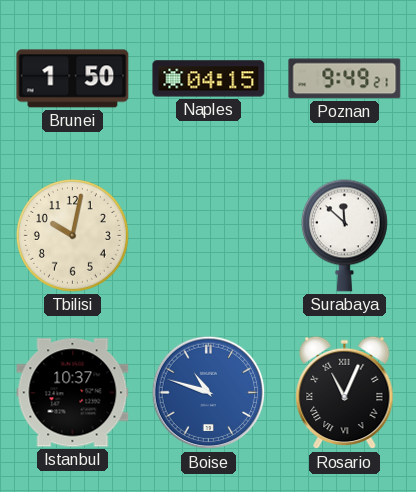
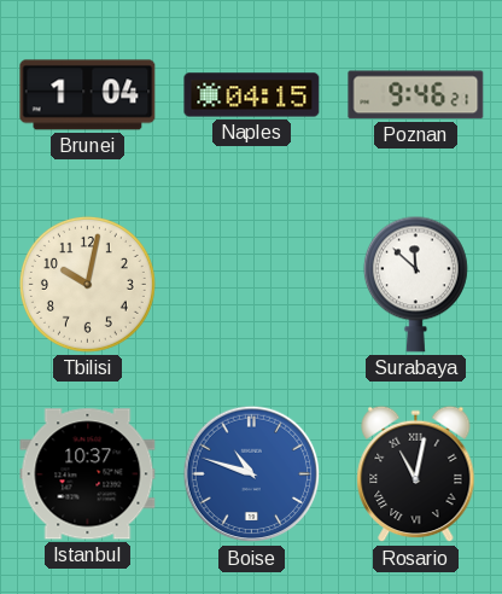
Brunei: 1:50 -> 1:04
Poznan: 9:49 -> 9:46
Rosario: 11:04 -> 11:02
